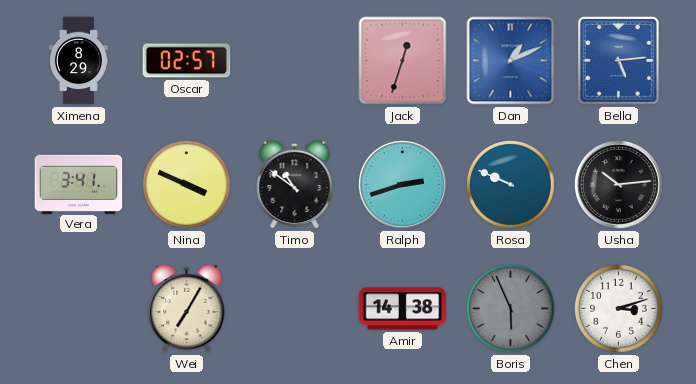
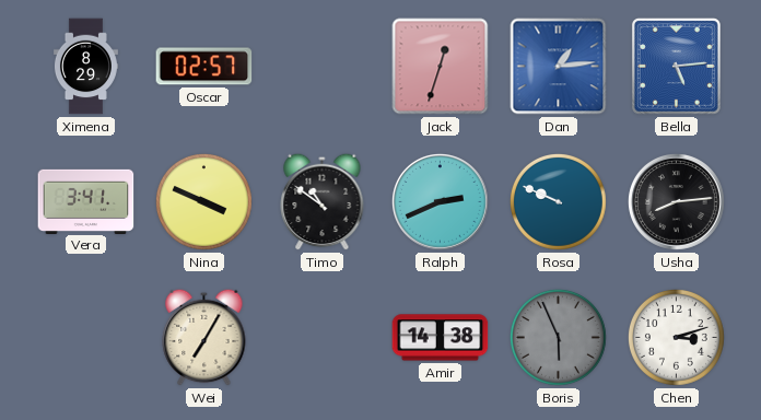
Dan: 1:11 -> 1:14
Ralph: 2:42 -> 2:41
Usha: 10:14 -> 8:14
